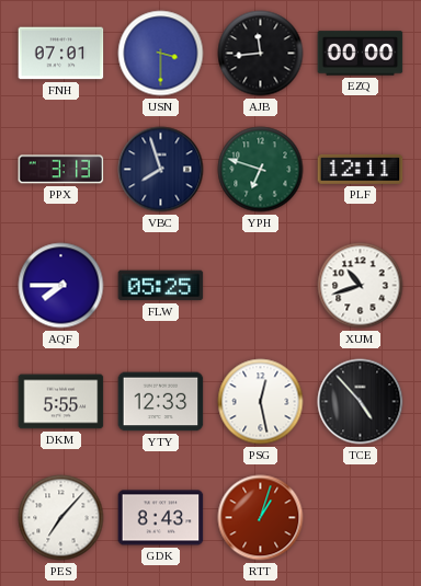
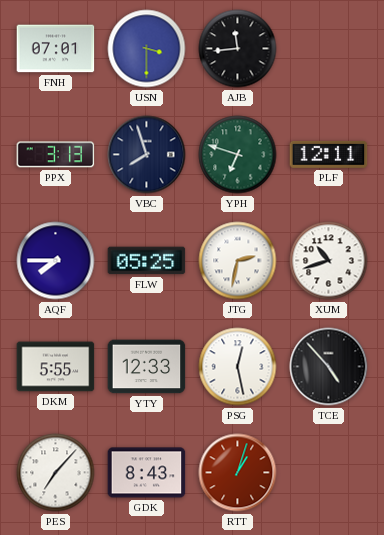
EZQ: 00:00 -> none
JTG: none -> 2:32
